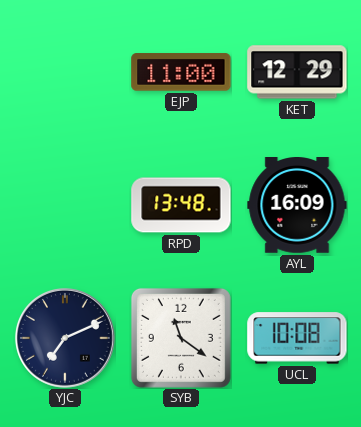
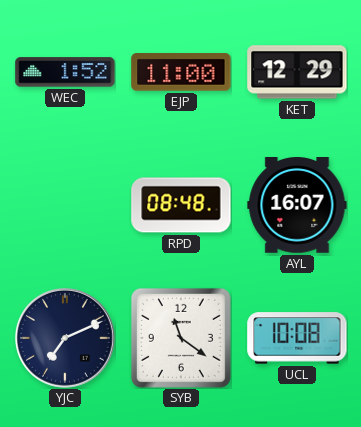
WEC: none -> 1:52
RPD: 13:48 -> 08:48
AYL: 16:09 -> 16:07
